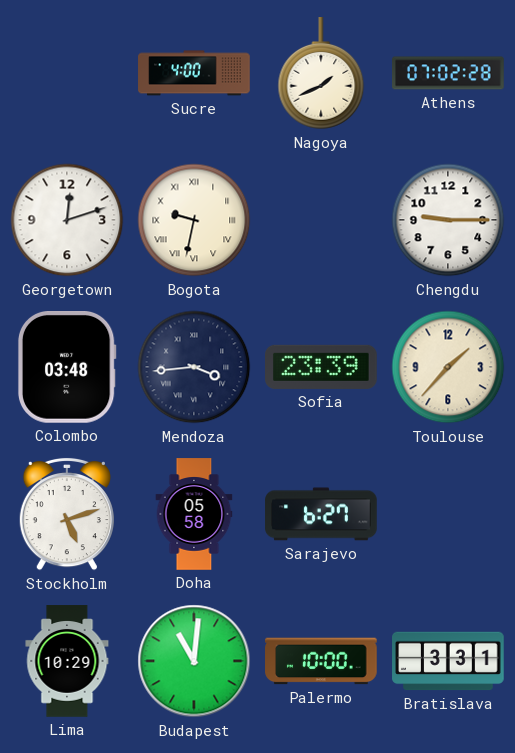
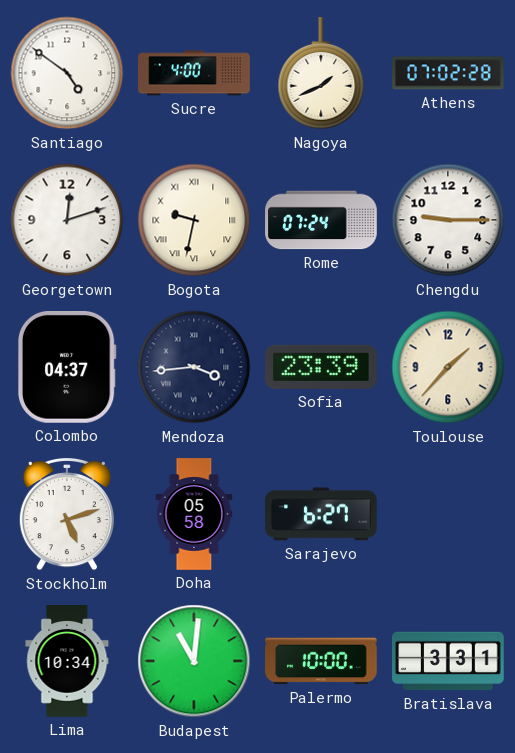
Santiago: none -> 4:51
Rome: none -> 07:24
Colombo: 03:48 -> 04:37
Lima: 10:29 -> 10:34
